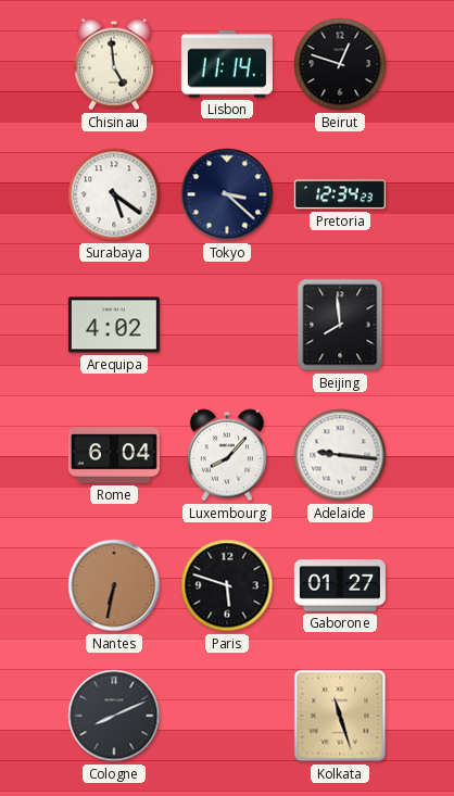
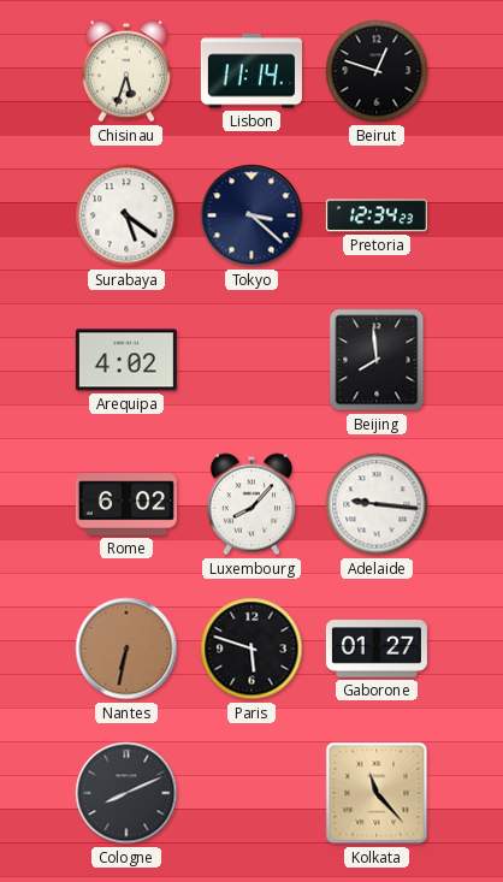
Chisinau: 4:59 -> 5:33
Rome: 6:04 -> 6:02
Kolkata: 11:27 -> 11:23
